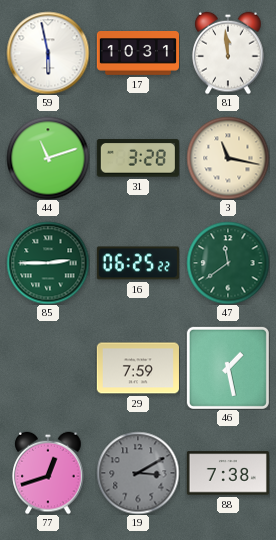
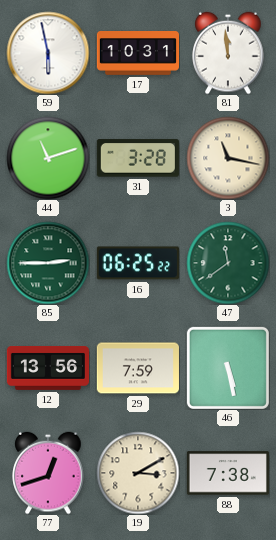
12: none -> 13:56
46: 1:28 -> 5:28
19 dial: grey -> cream
